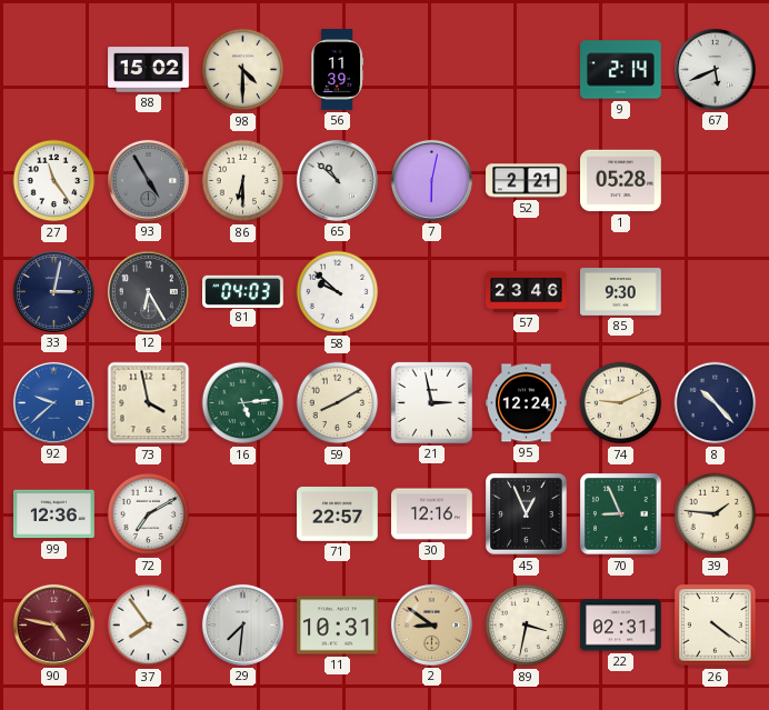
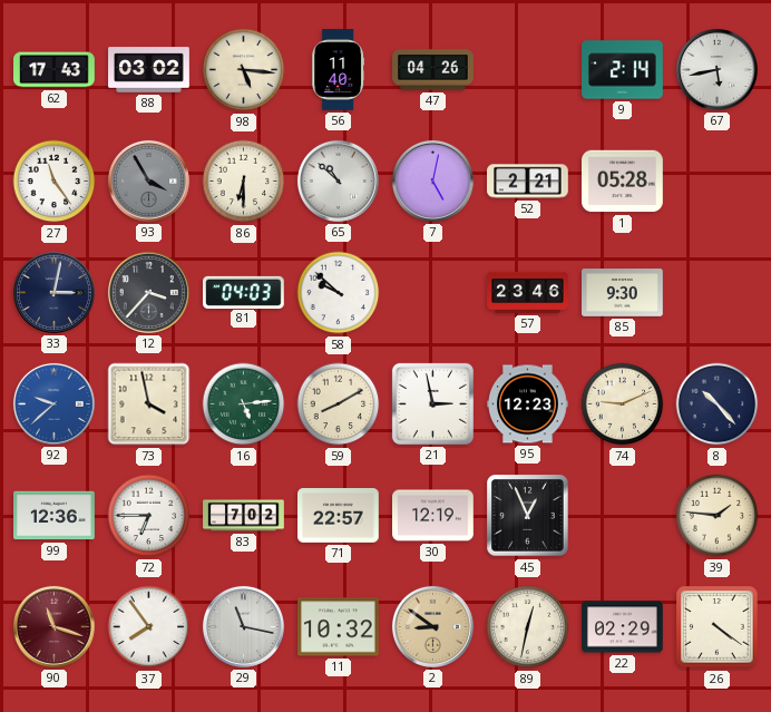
62: none -> 17:43
88: 15:02 -> 03:02
98: 4:30 -> 5:16
56: 11:39 -> 11:40
47: none -> 04:26
67: 5:41 -> 5:43
93: 4:55 -> 3:55
7: 6:02 -> 5:02
12: 6:25 -> 3:37
95: 12:24 -> 12:23
72: 7:10 -> 6:45
83: none -> 7:02
30: 12:16 -> 12:19
70: 8:56 -> none
90: 4:47 -> 11:18
29: 7:31 -> 11:17
11: 10:31 -> 10:32
89: 3:32 -> 12:32
22: 02:31 -> 02:29
